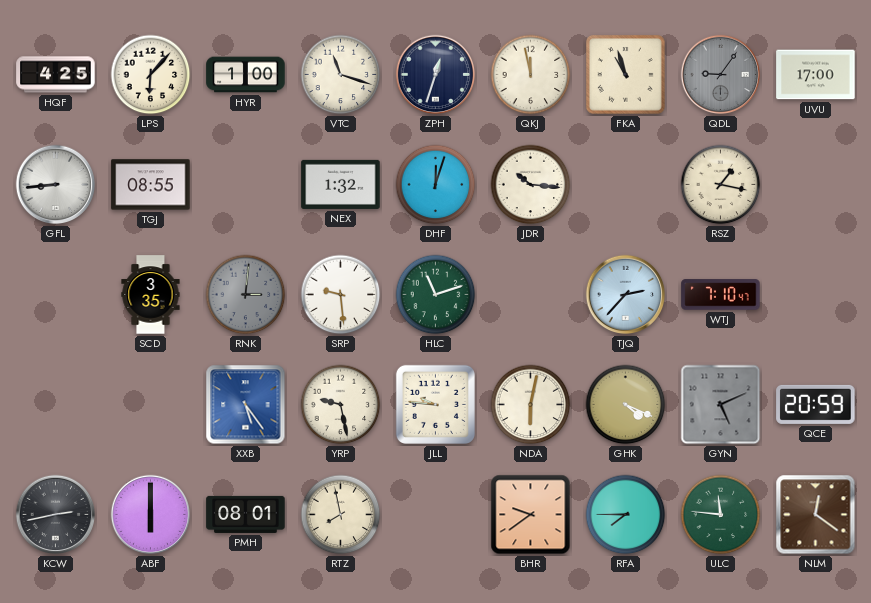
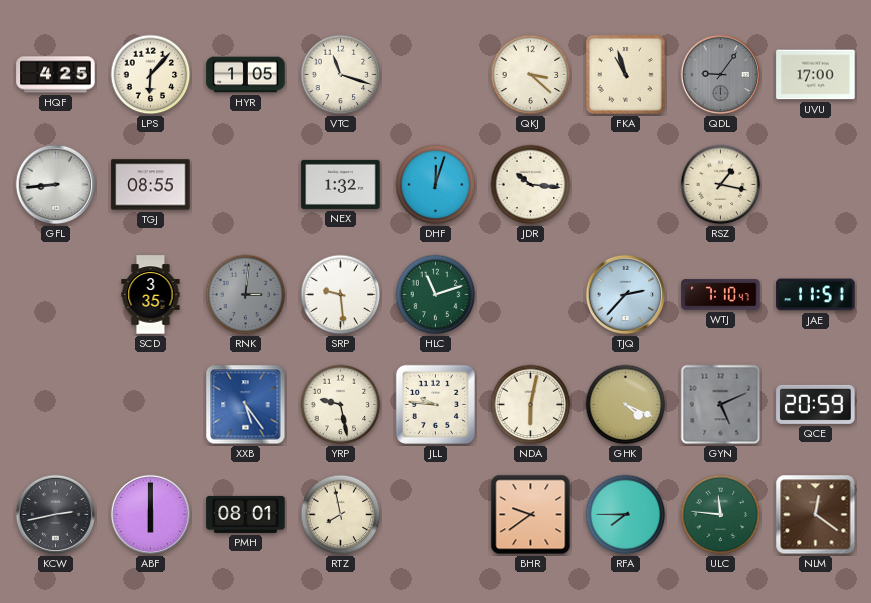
HYR: 1:00 -> 1:05
ZPH: 12:33 -> none
QKJ: 11:58 -> 3:22
JAE: none -> 11:51
